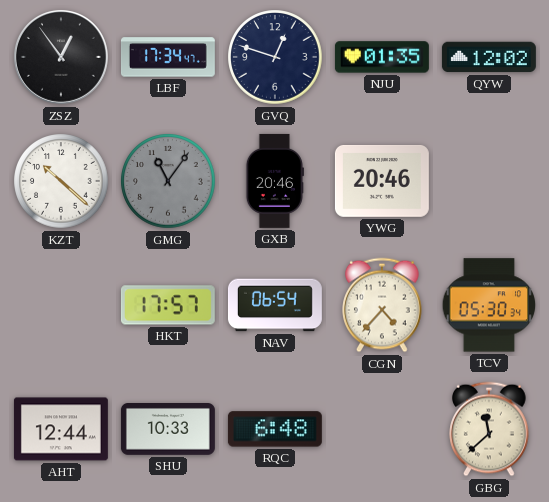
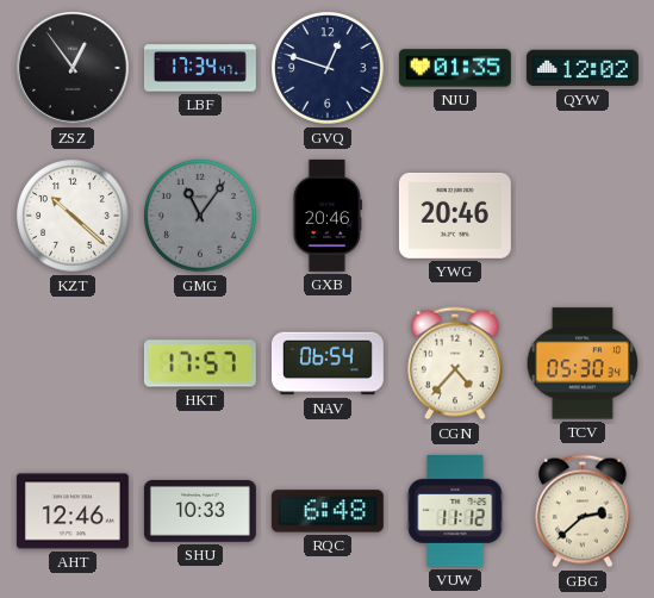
AHT: 12:44 -> 12:46
VUW: none -> 11:12
GBG: 11:38 -> 2:38
